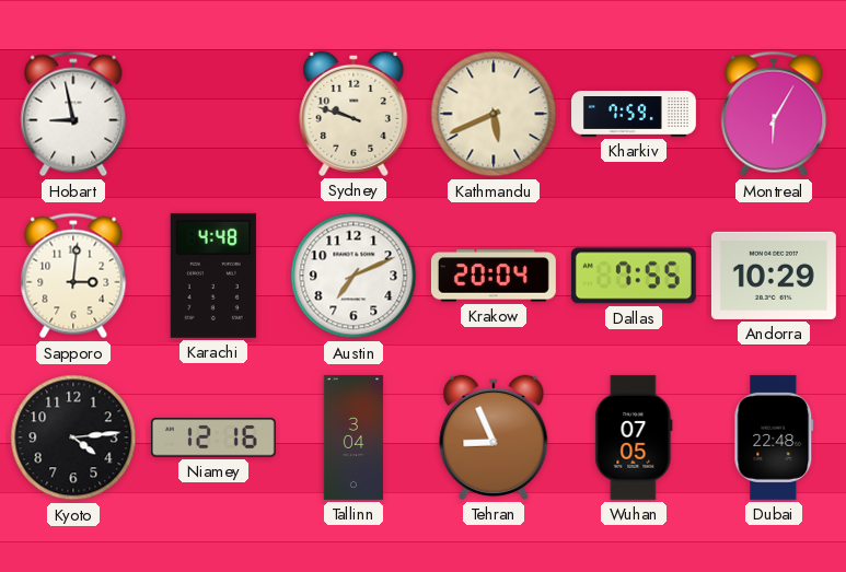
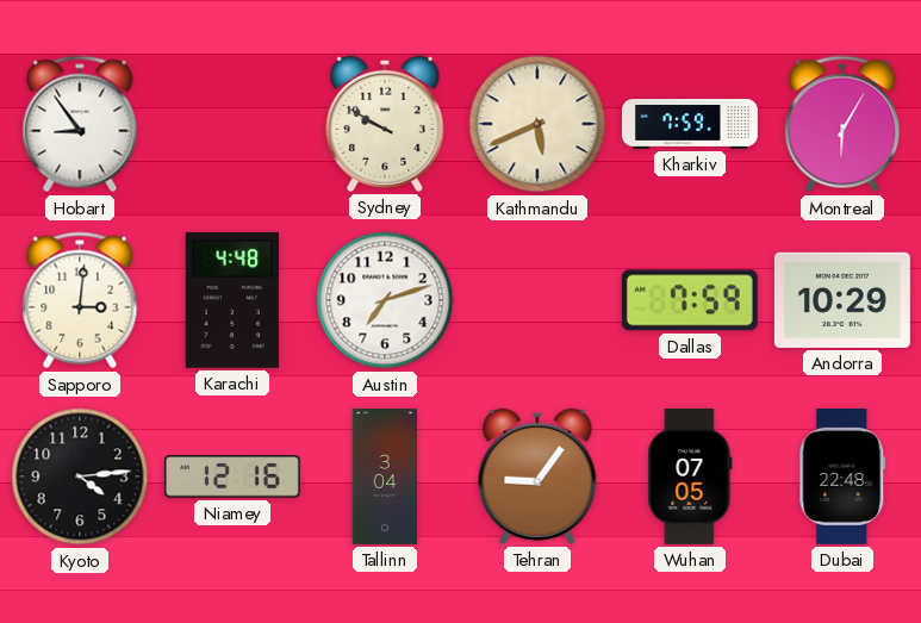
Hobart: 8:58 -> 8:54
Sydney: 9:48 -> 9:50
Austin: 7:11 -> 7:12
Krakow: 20:04 -> none
Dallas: 7:55 -> 7:59
Tehran: 8:56 -> 9:06
